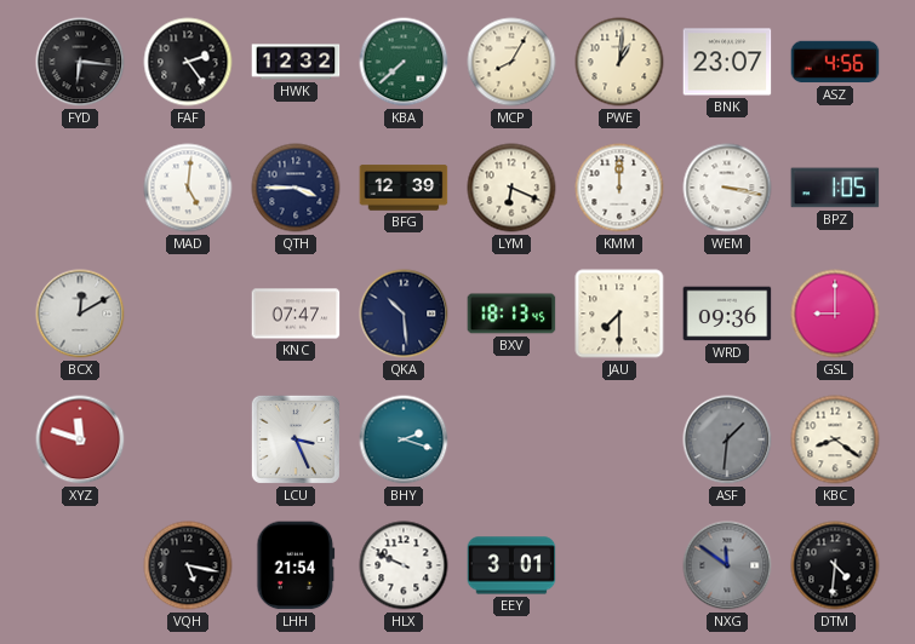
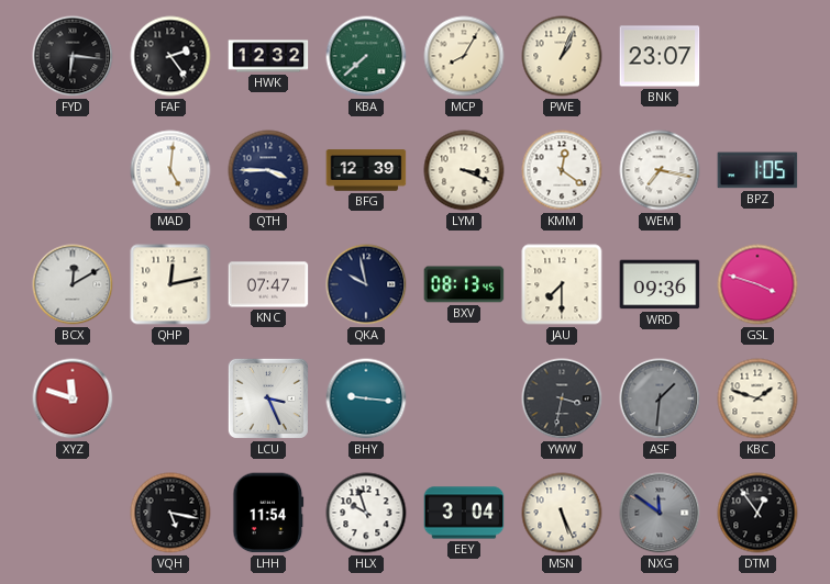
PWE: 1:01 -> 1:04
ASZ: 4:56 -> none
LYM: 6:19 -> 3:19
KMM: 12:00 -> 12:21
WEM: 3:17 -> 7:17
QHP: none -> 12:13
QKA: 10:29 -> 9:58
BXV: 18:13 -> 08:13
GSL: 9:00 -> 3:48
BHY: 2:18 -> 9:16
YWW: none -> 3:32
KBC: 8:21 -> 1:48
LHH: 21:54 -> 11:54
HLX: 9:49 -> 9:57
EEY: 3:01 -> 3:04
MSN: none -> 5:26
DTM: 4:31 -> 12:54
